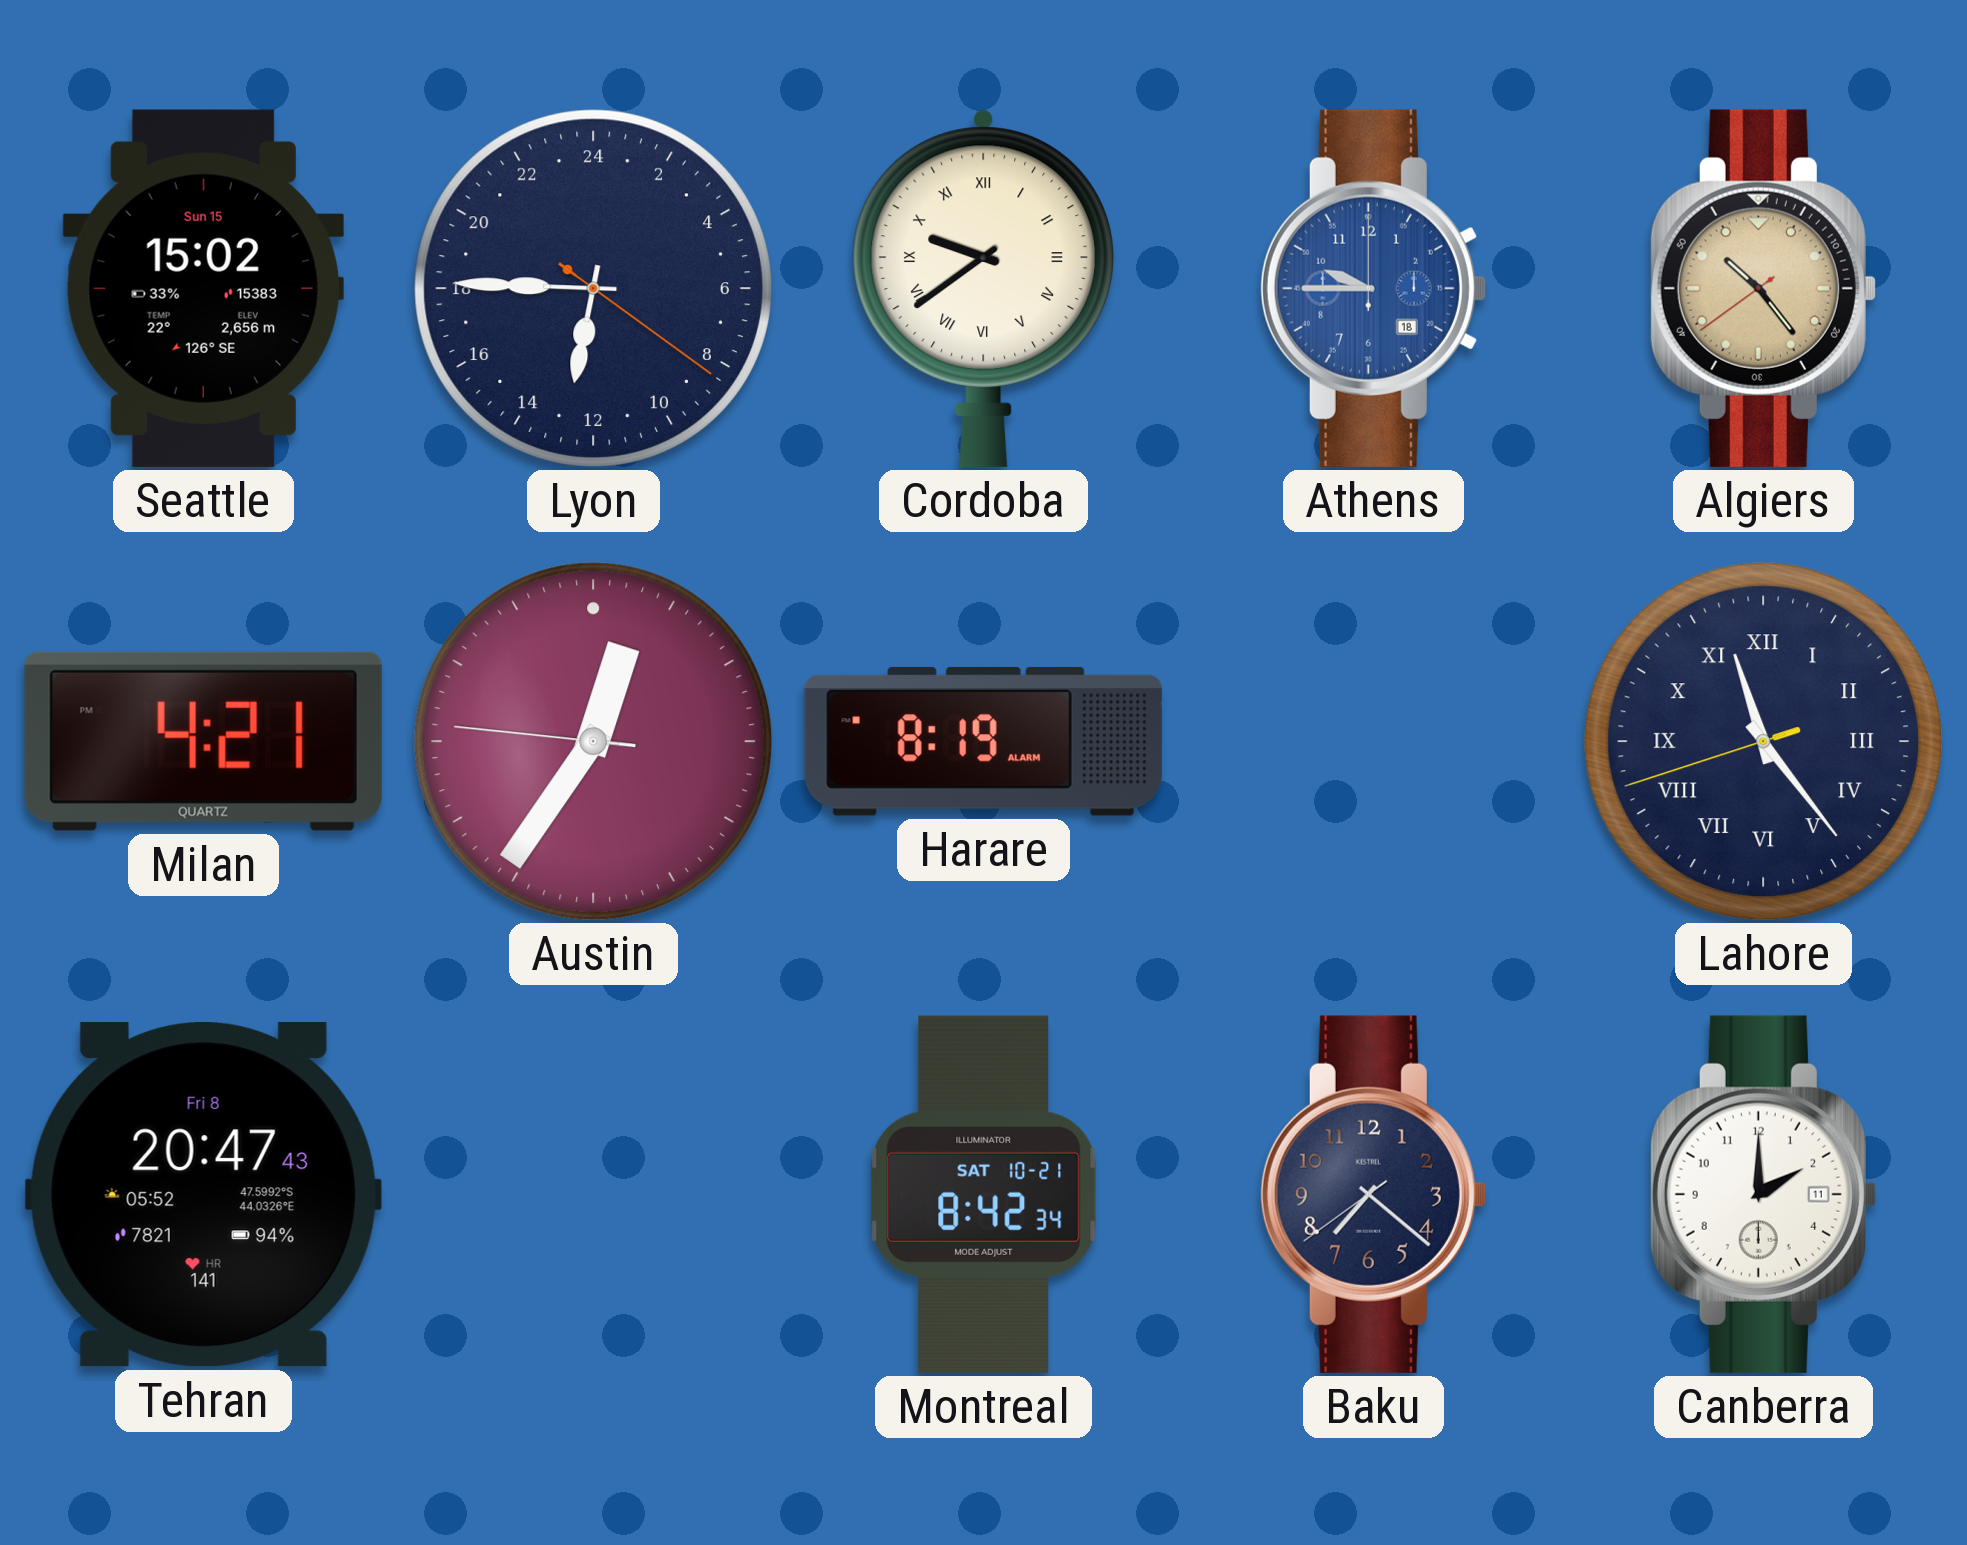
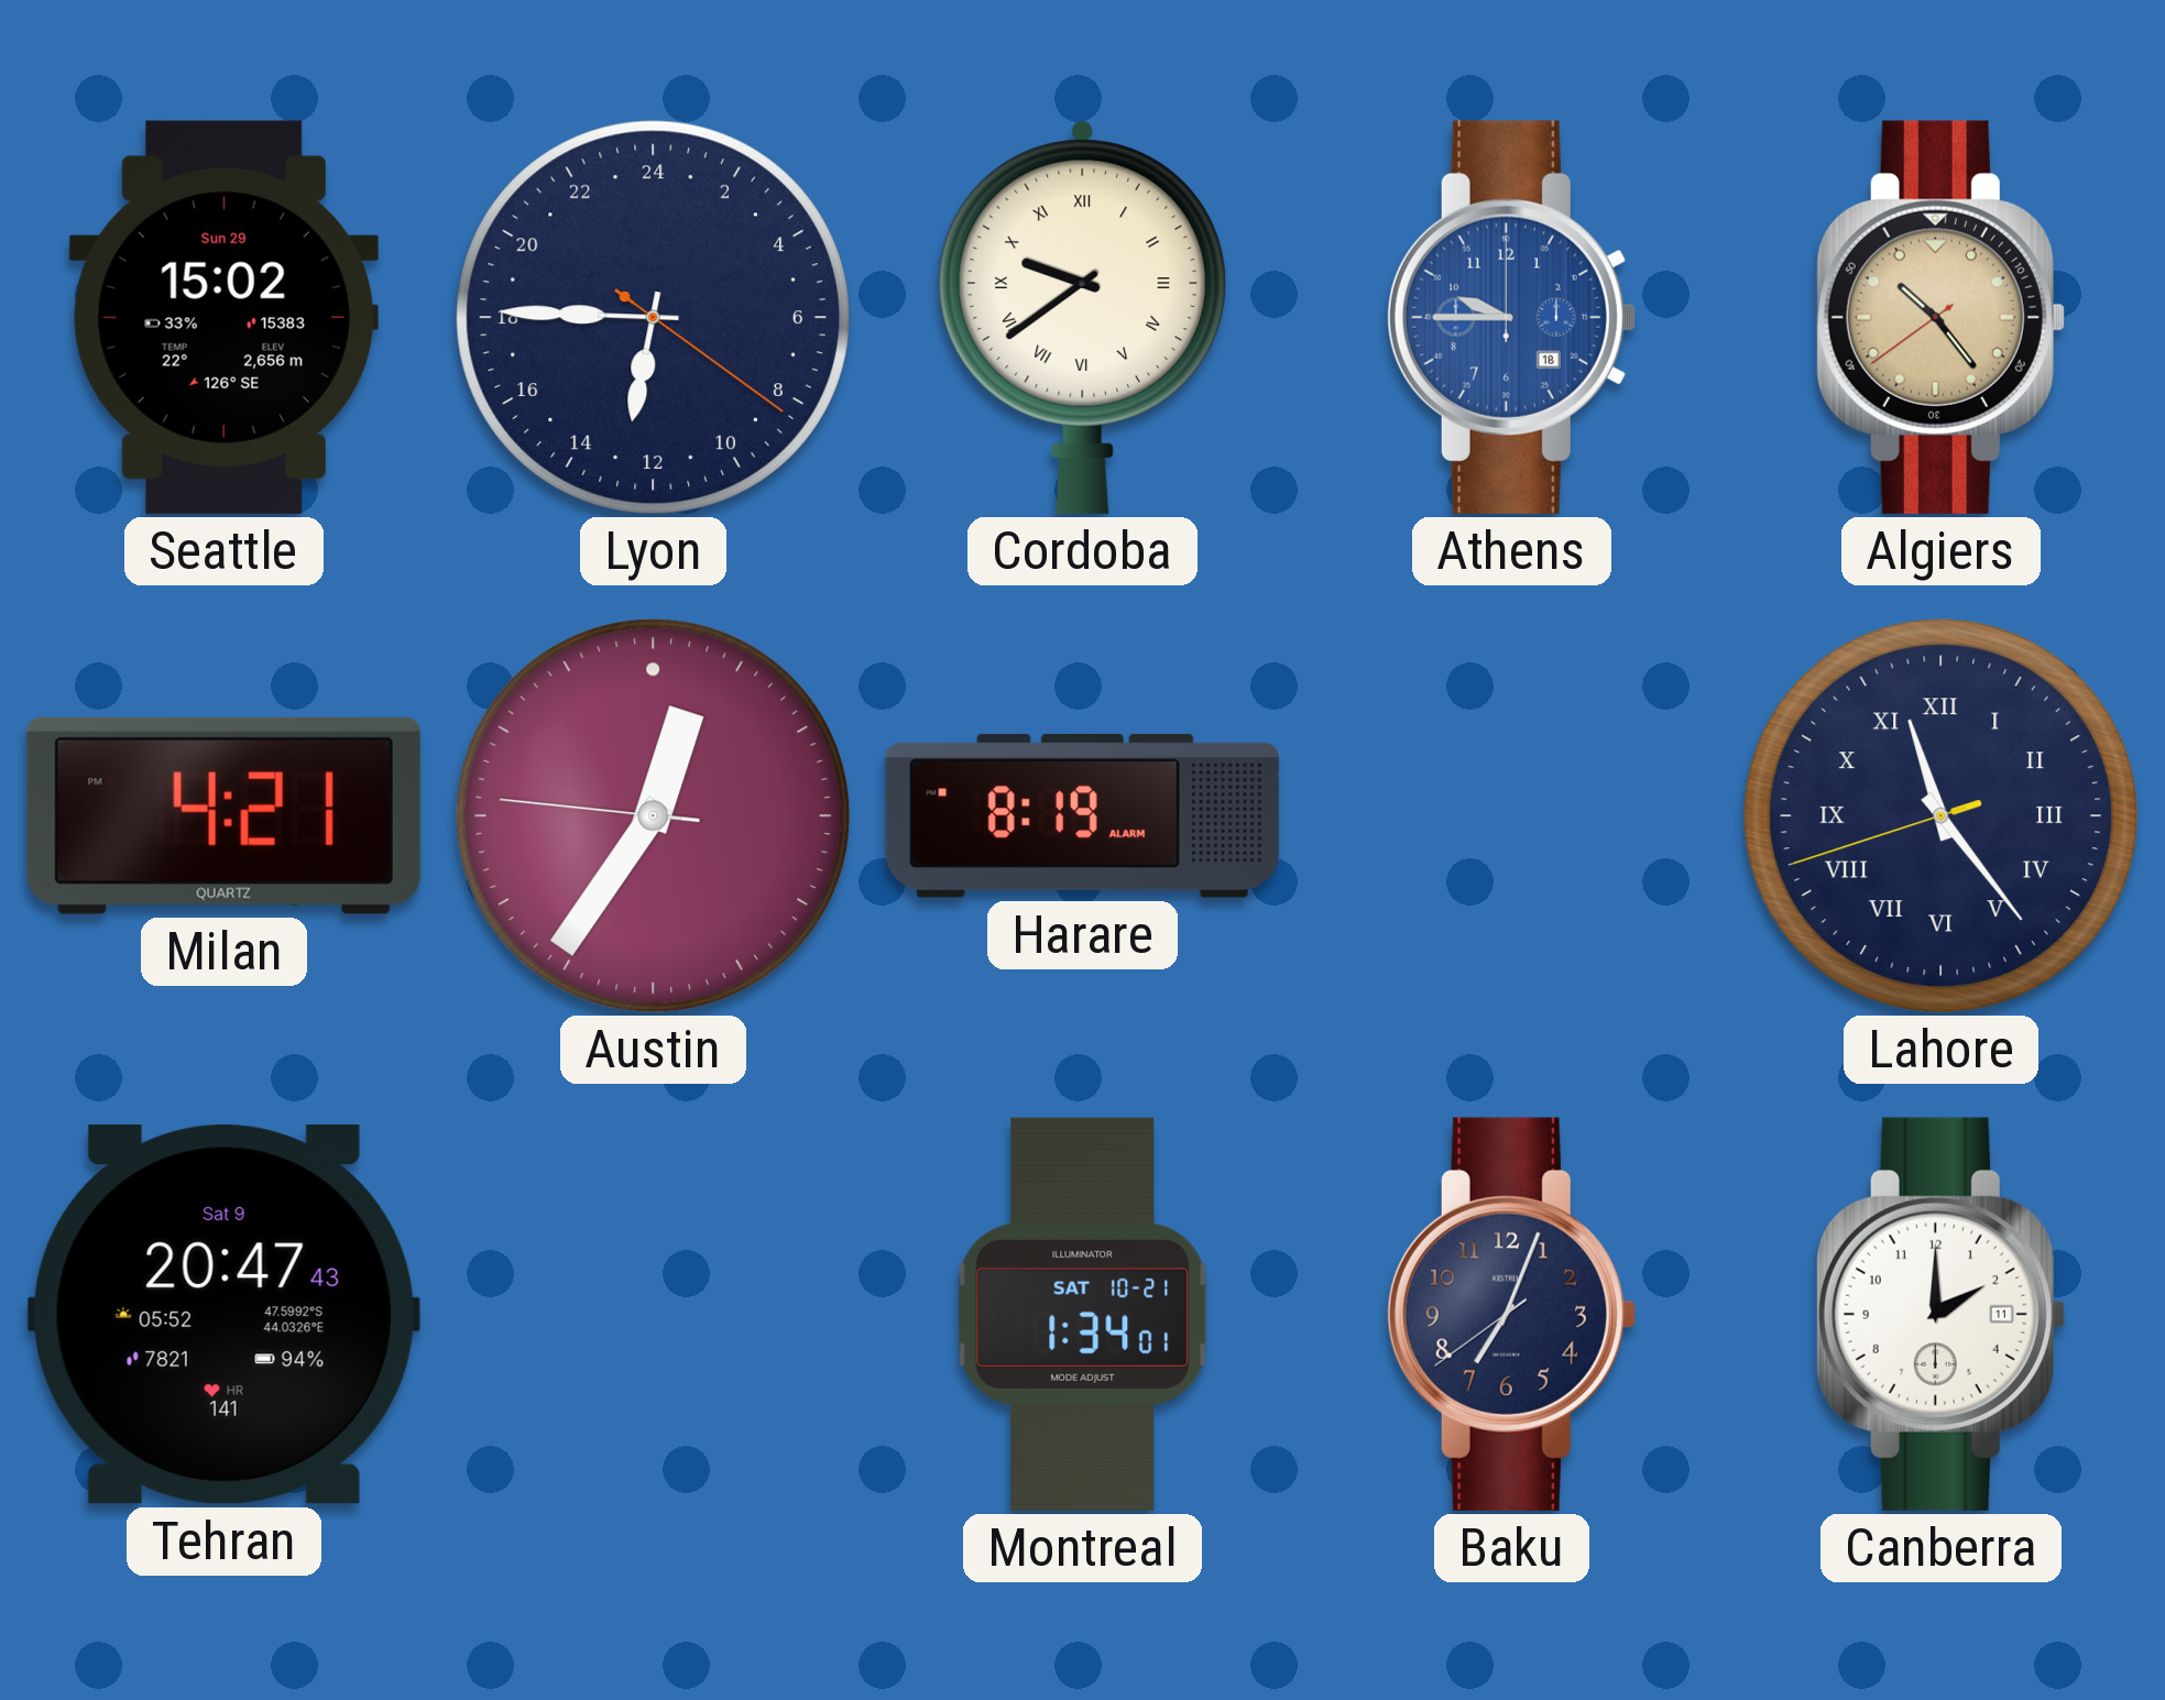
Seattle date: Sun 15 -> Sun 29
Tehran date: Fri 8 -> Sat 9
Montreal: 8:42 -> 1:34
Baku: 7:21 -> 7:03
